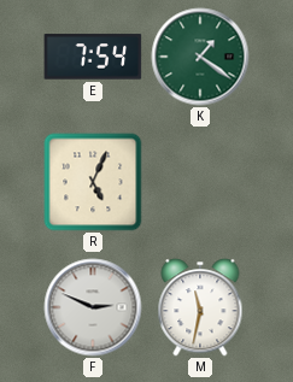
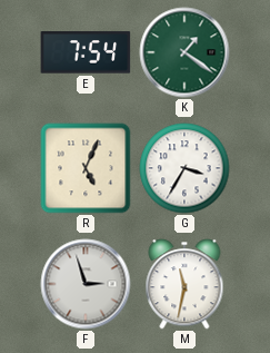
G: none -> 3:35
F: 2:49 -> 2:57
